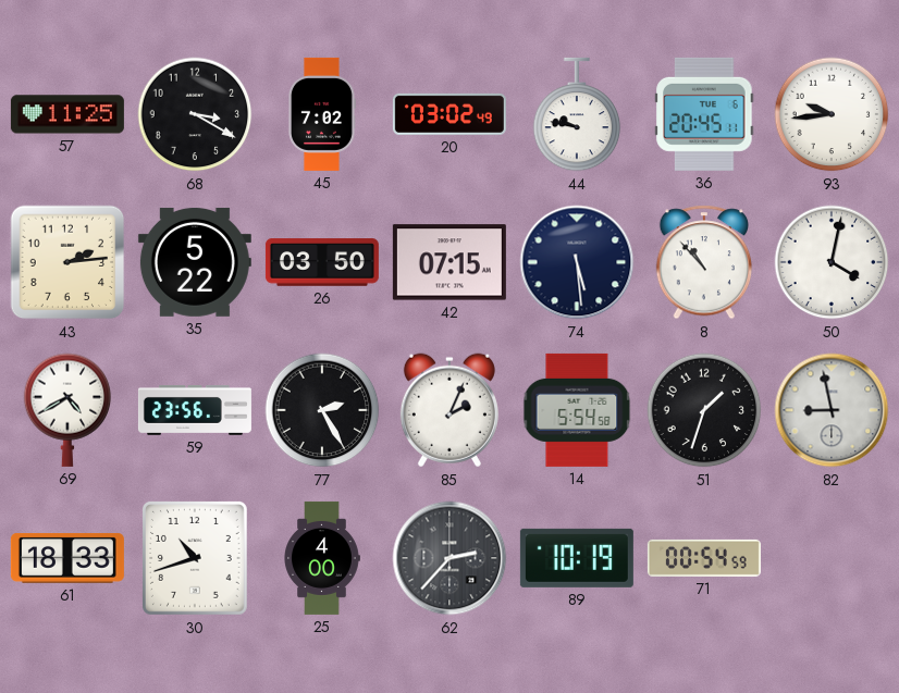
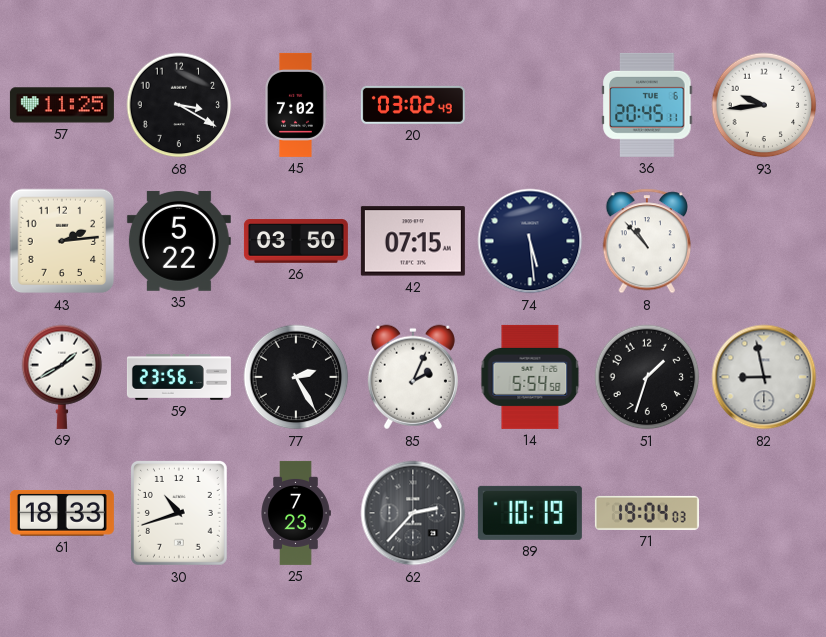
44: 9:47 -> none
50: 4:02 -> none
69: 4:40 -> 1:40
25: 4:00 -> 7:23
71: 00:54 -> 19:04
